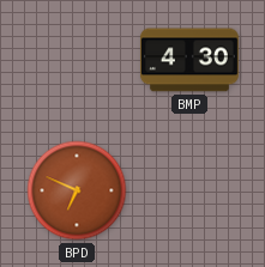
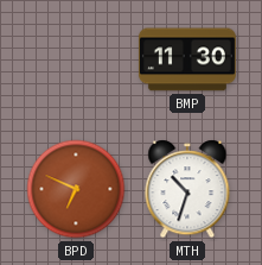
BMP: 4:30 -> 11:30
MTH: none -> 10:33
